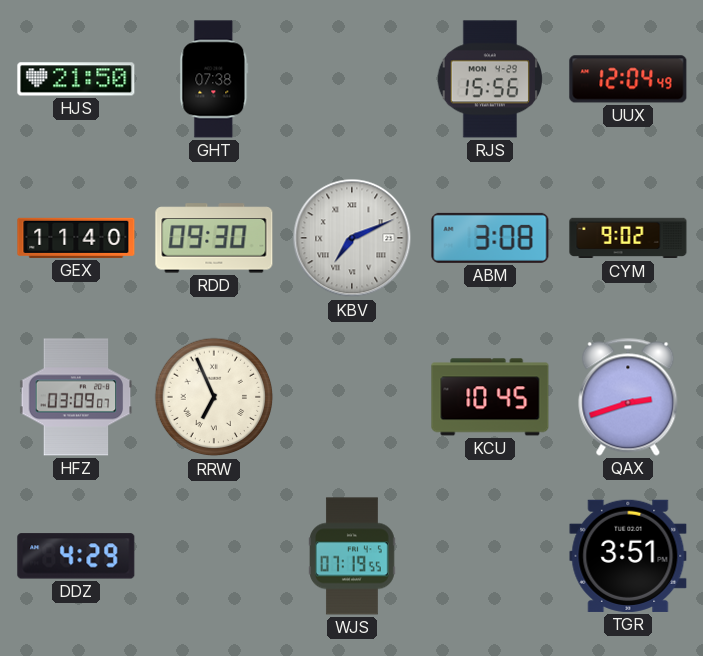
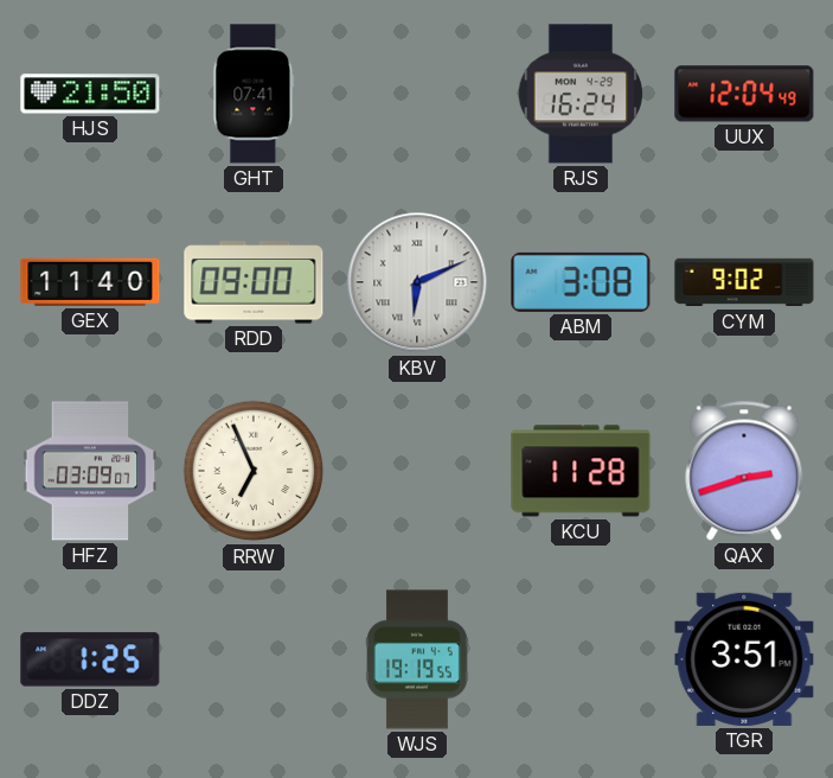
GHT: 07:38 -> 07:41
RJS: 15:56 -> 16:24
RDD: 09:30 -> 09:00
KBV: 7:11 -> 6:11
KCU: 10:45 -> 11:28
DDZ: 4:29 -> 1:25
WJS: 07:19 -> 19:19
